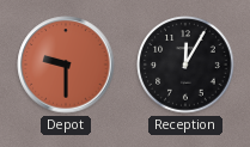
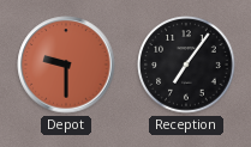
Reception: 12:05 -> 7:06
